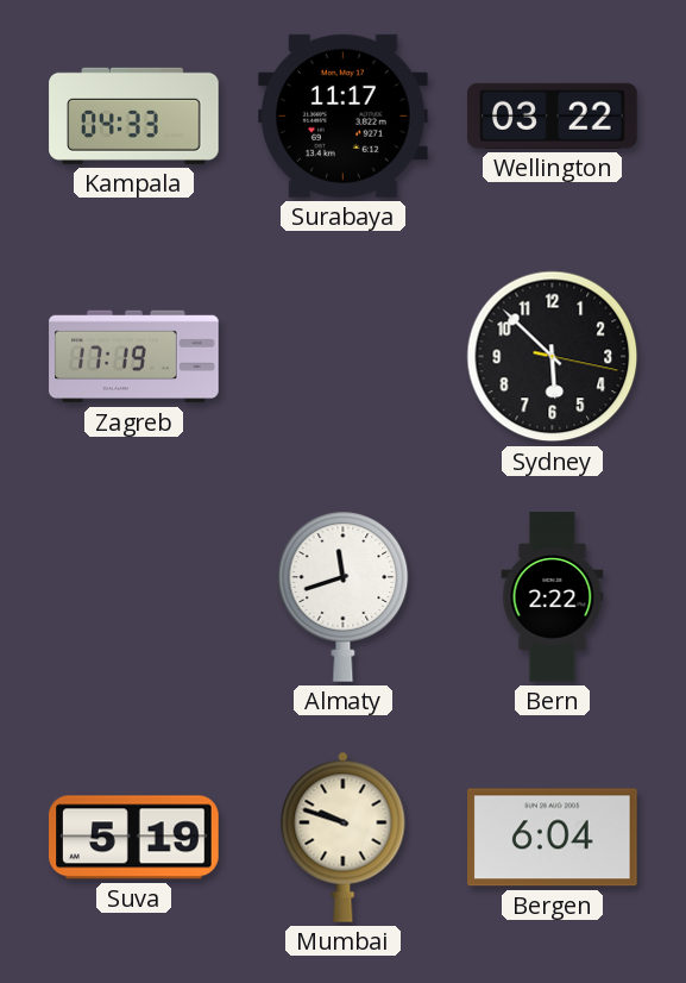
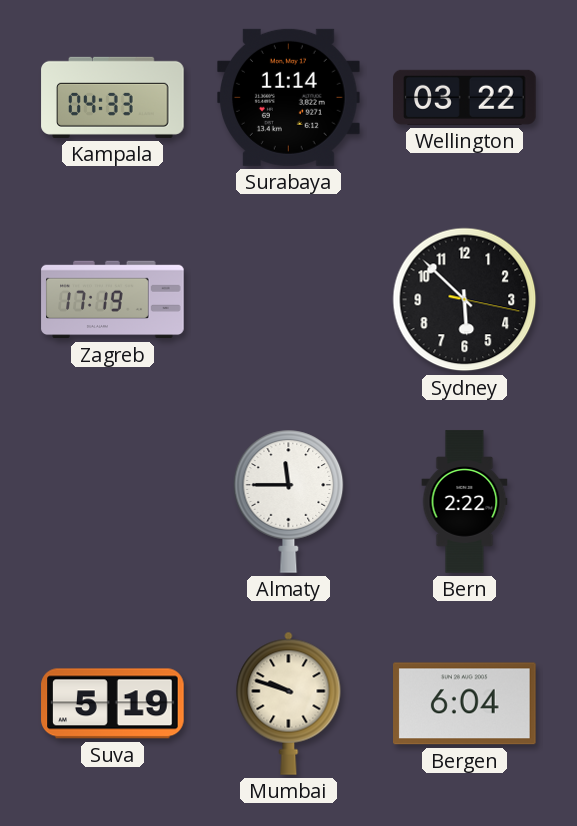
Surabaya: 11:17 -> 11:14
Almaty: 11:42 -> 11:45
